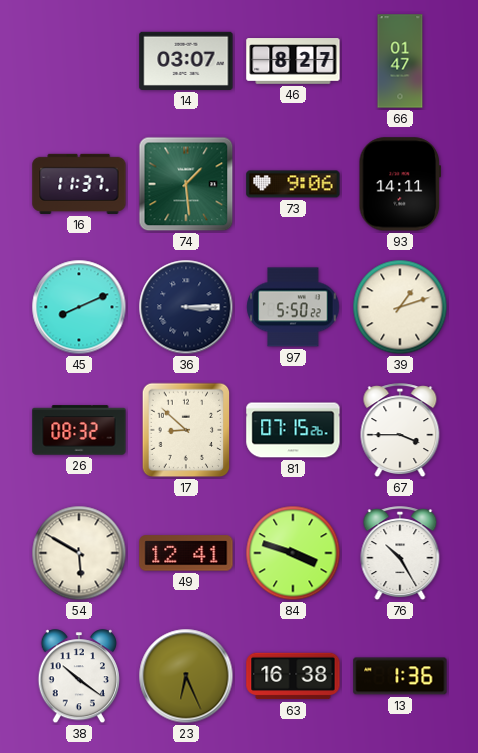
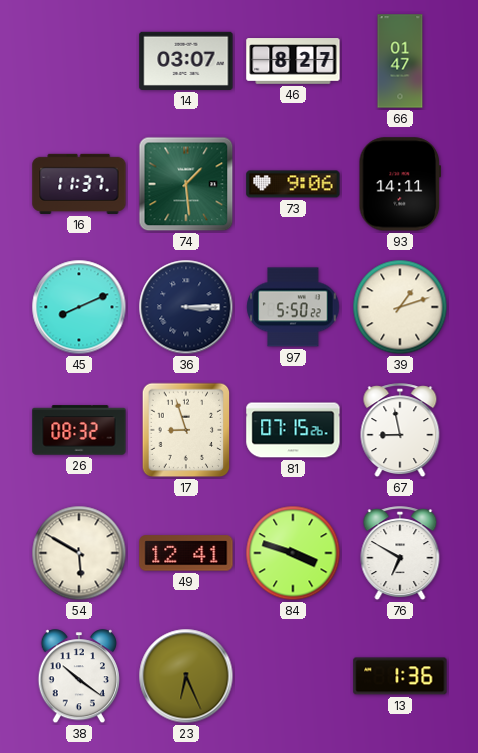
17: 8:52 -> 8:57
67: 3:45 -> 8:58
76: 10:25 -> 6:50
63: 16:38 -> none
